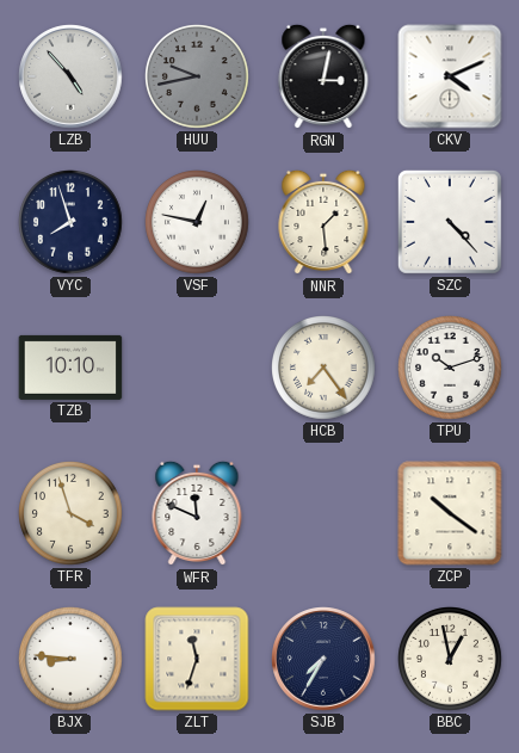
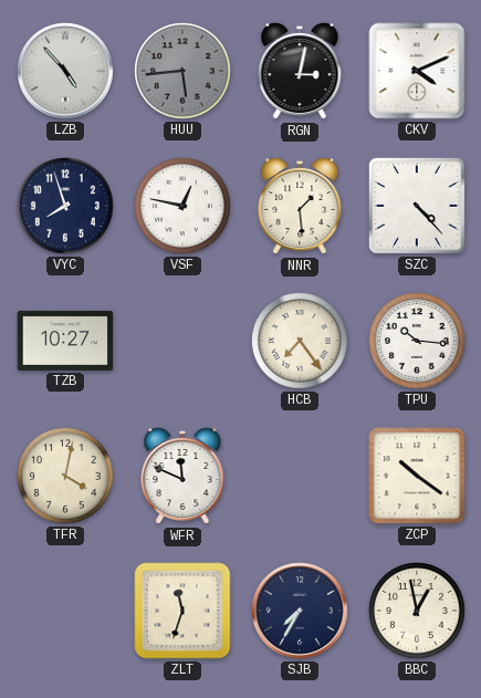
HUU: 9:43 -> 5:44
TZB: 10:10 -> 10:27
TPU: 10:12 -> 10:16
TFR: 3:57 -> 4:02
BJX: 8:46 -> none
